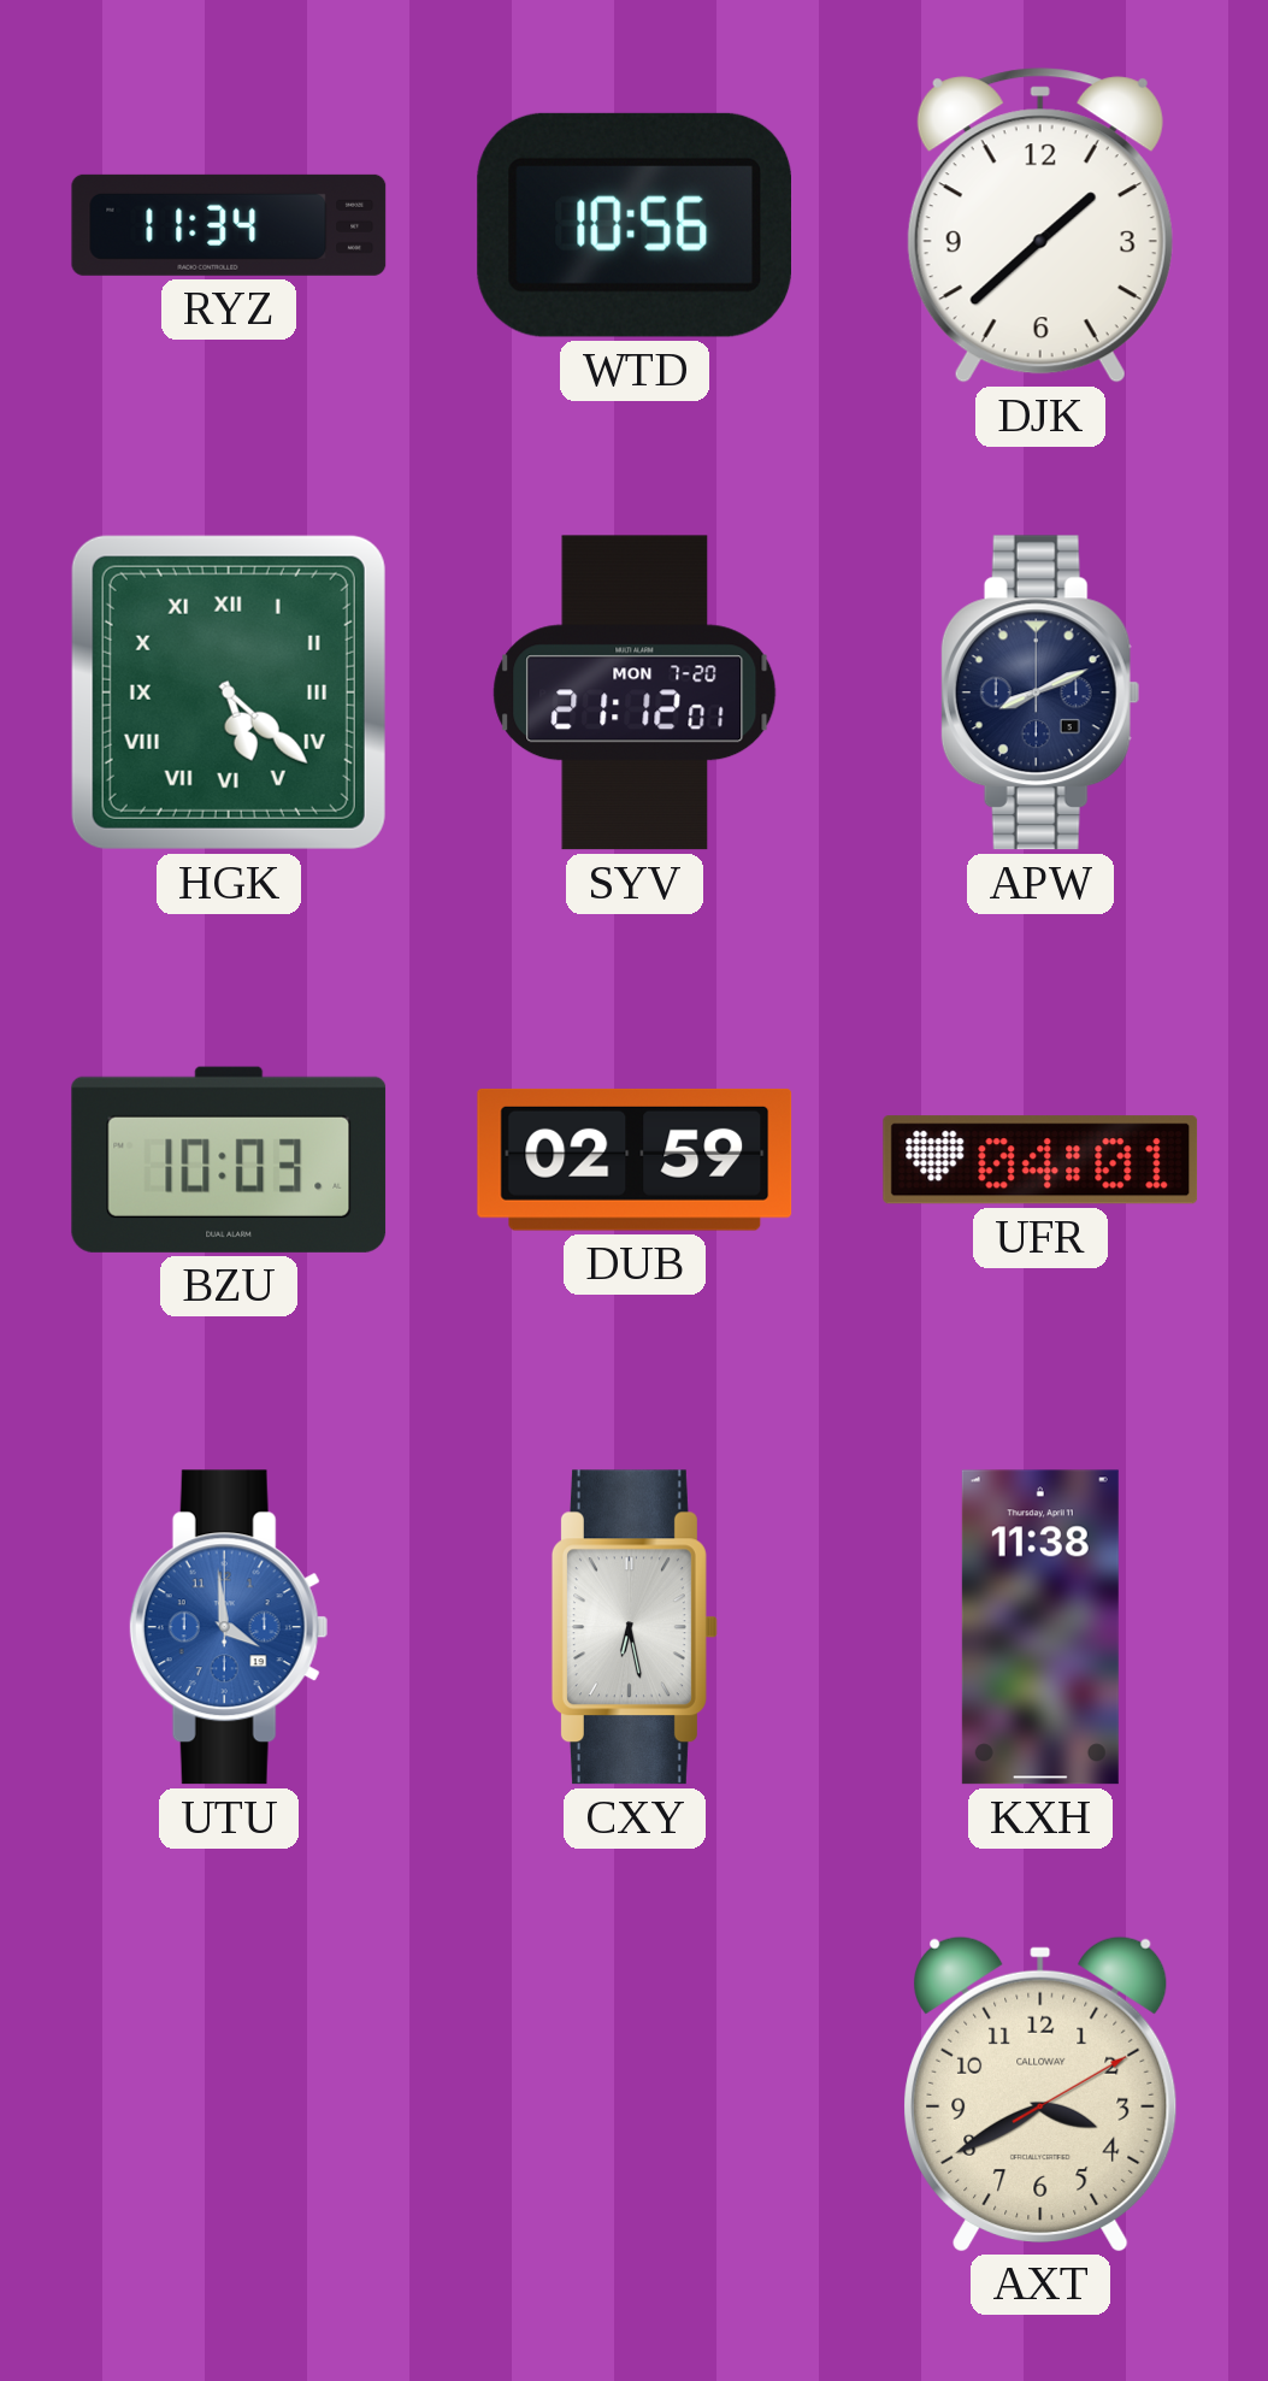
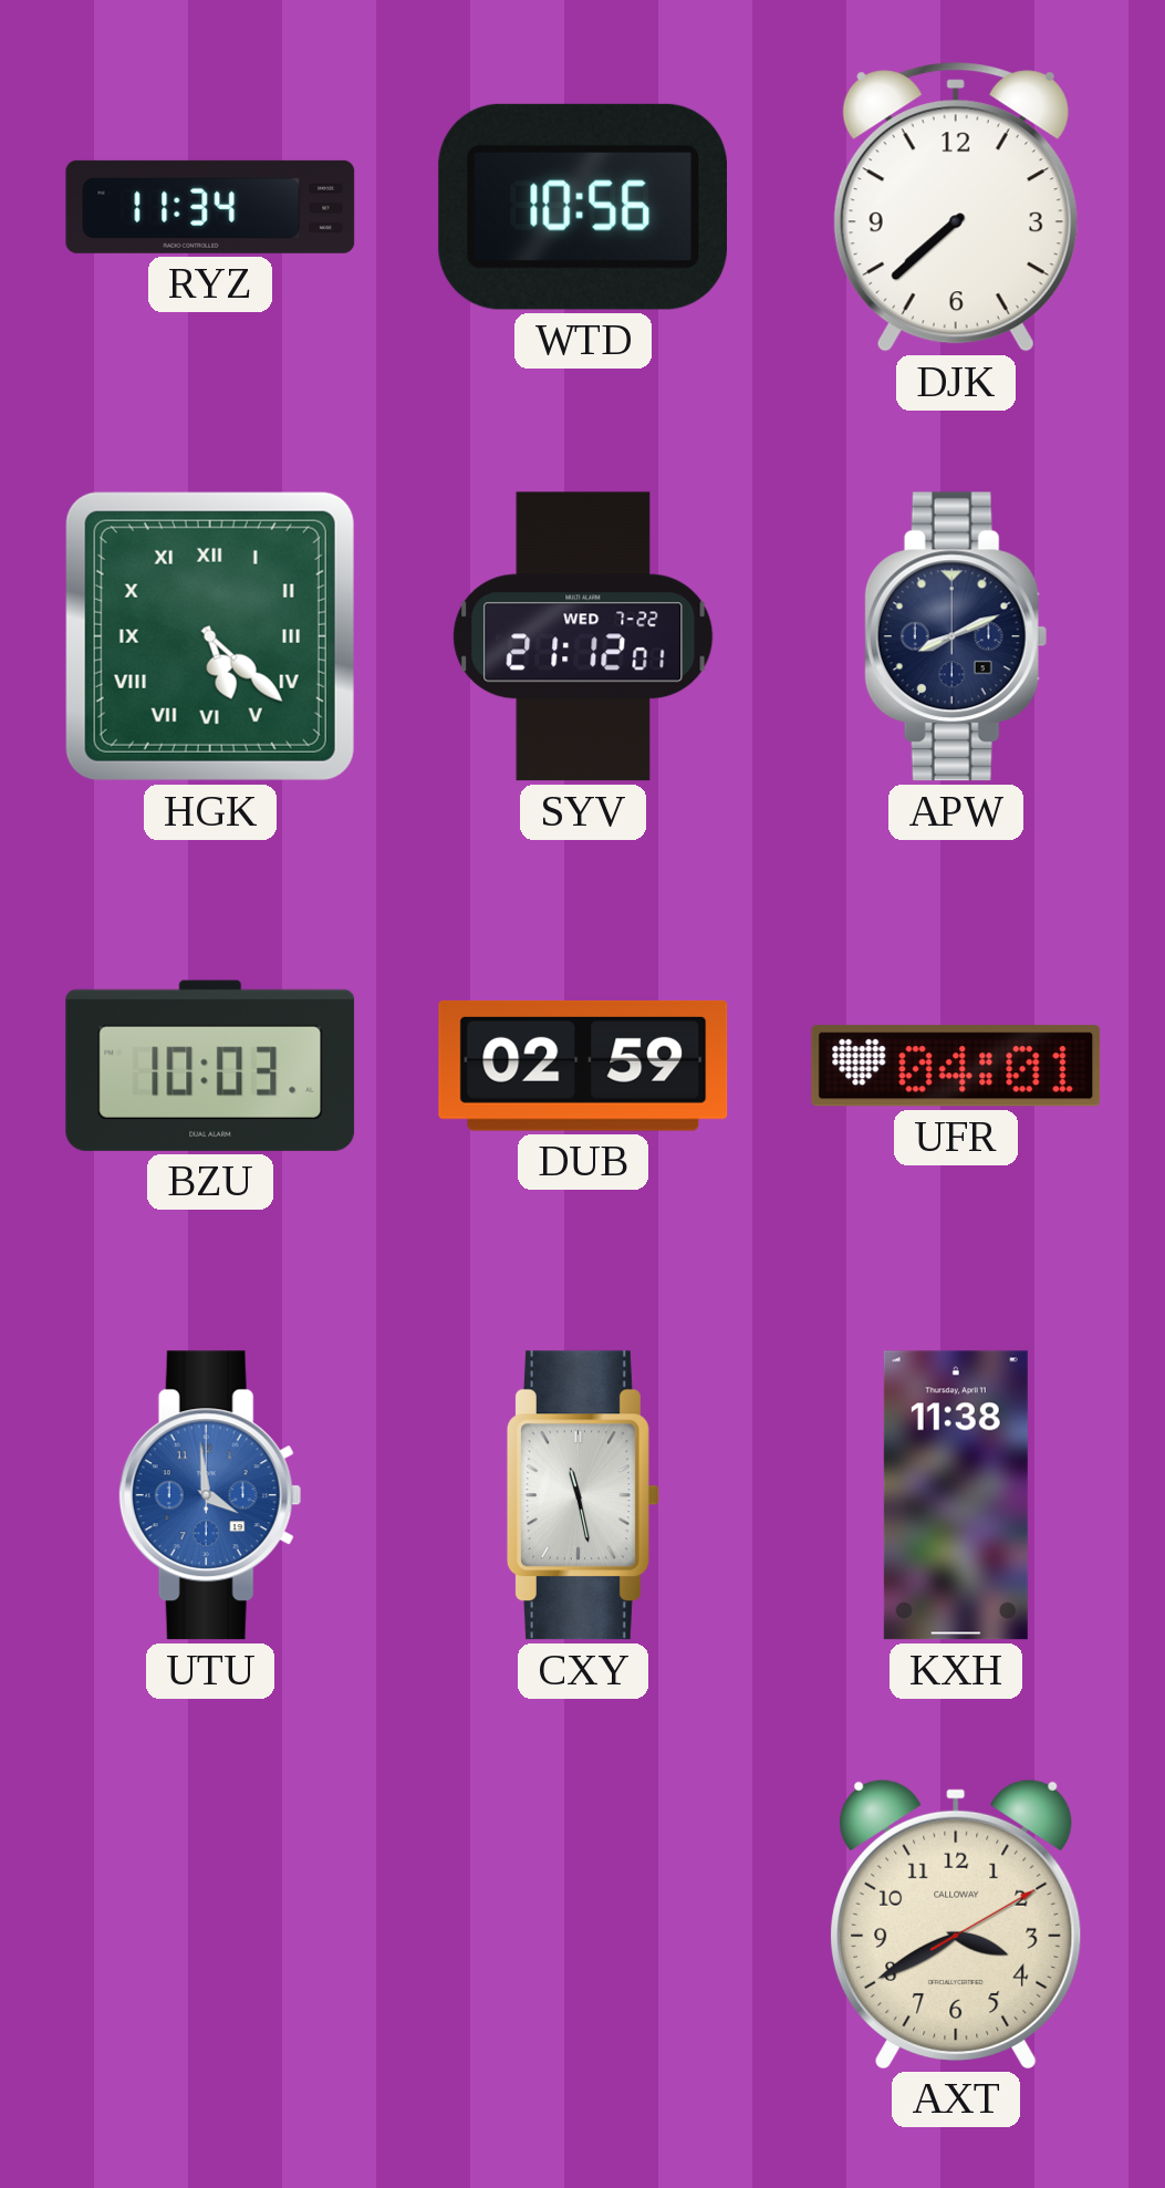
DJK: 1:38 -> 7:38
SYV date: MON 7-20 -> WED 7-22
CXY: 6:28 -> 11:28
